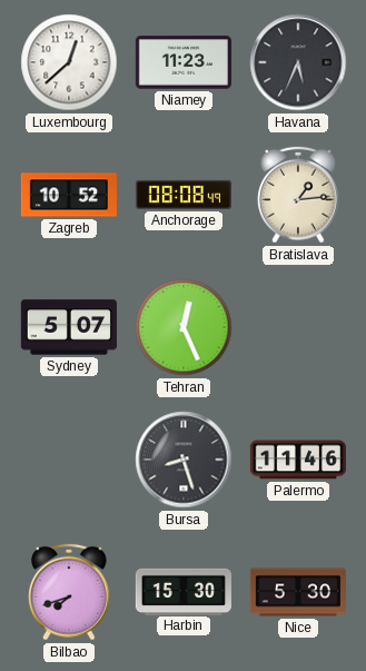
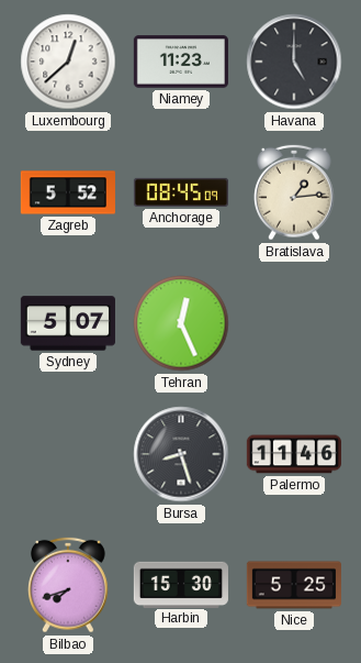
Havana: 5:34 -> 5:00
Zagreb: 10:52 -> 5:52
Anchorage: 08:08 -> 08:45
Nice: 5:30 -> 5:25
